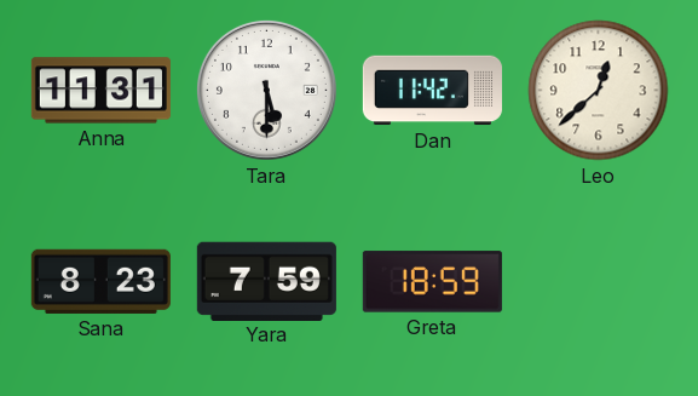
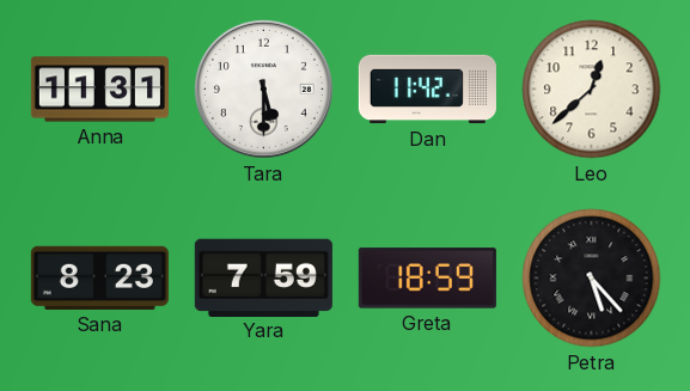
Petra: none -> 5:23
